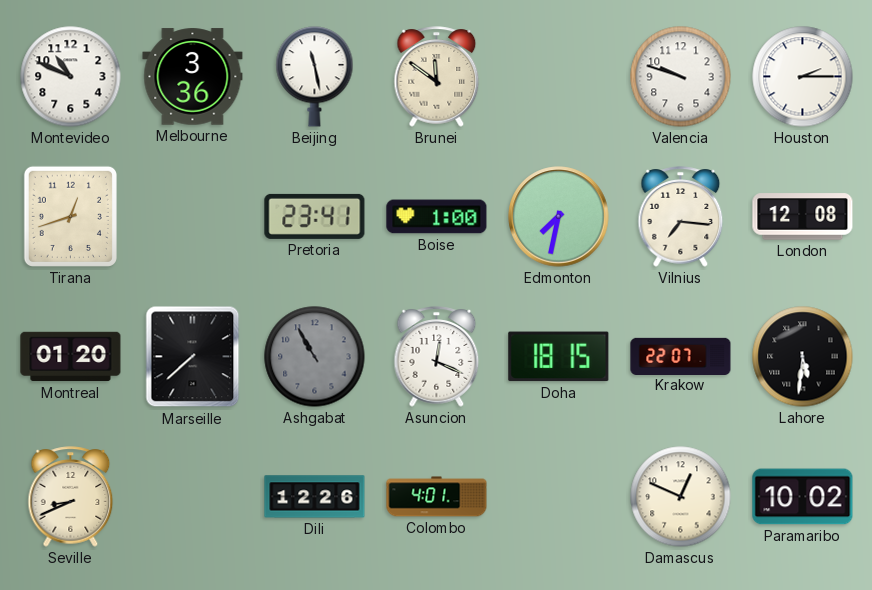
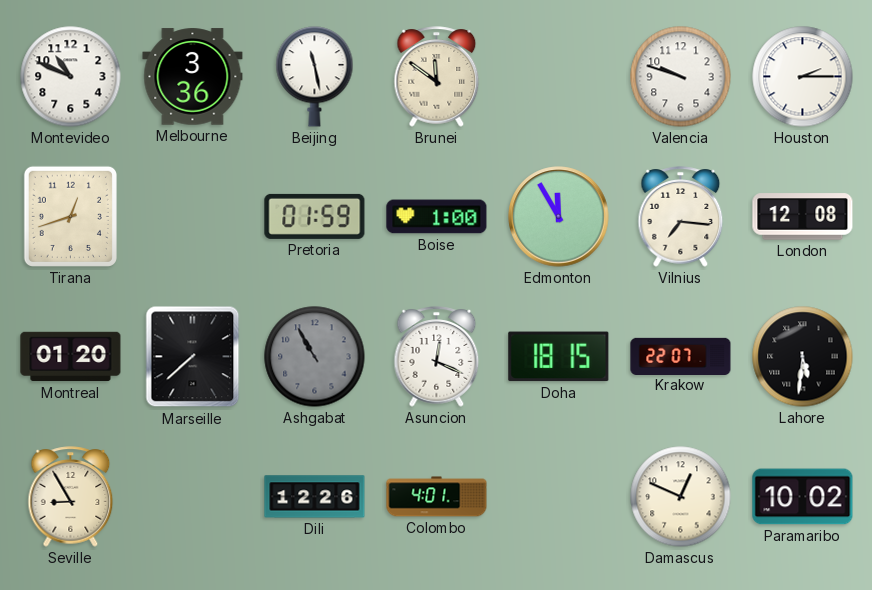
Pretoria: 23:41 -> 01:59
Edmonton: 7:32 -> 11:55
Seville: 8:41 -> 8:55
